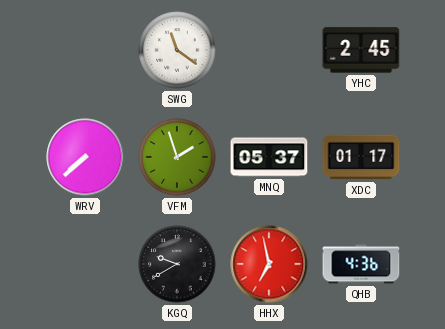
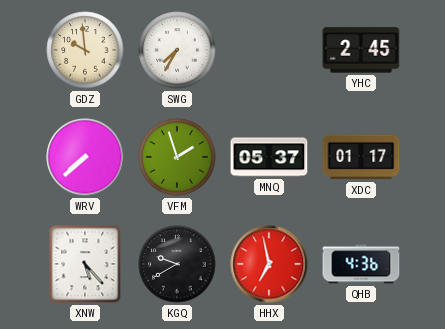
GDZ: none -> 9:59
SWG: 11:21 -> 7:35
XNW: none -> 5:23
